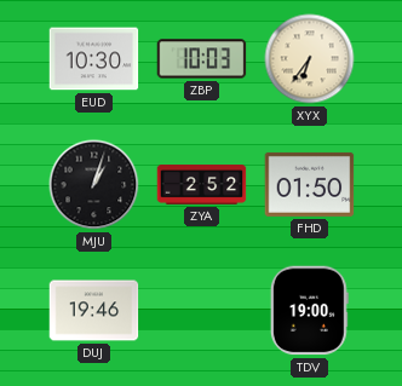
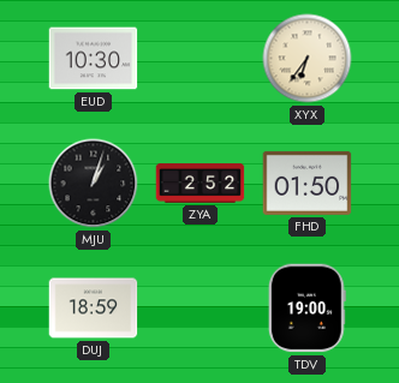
ZBP: 10:03 -> none
DUJ: 19:46 -> 18:59
